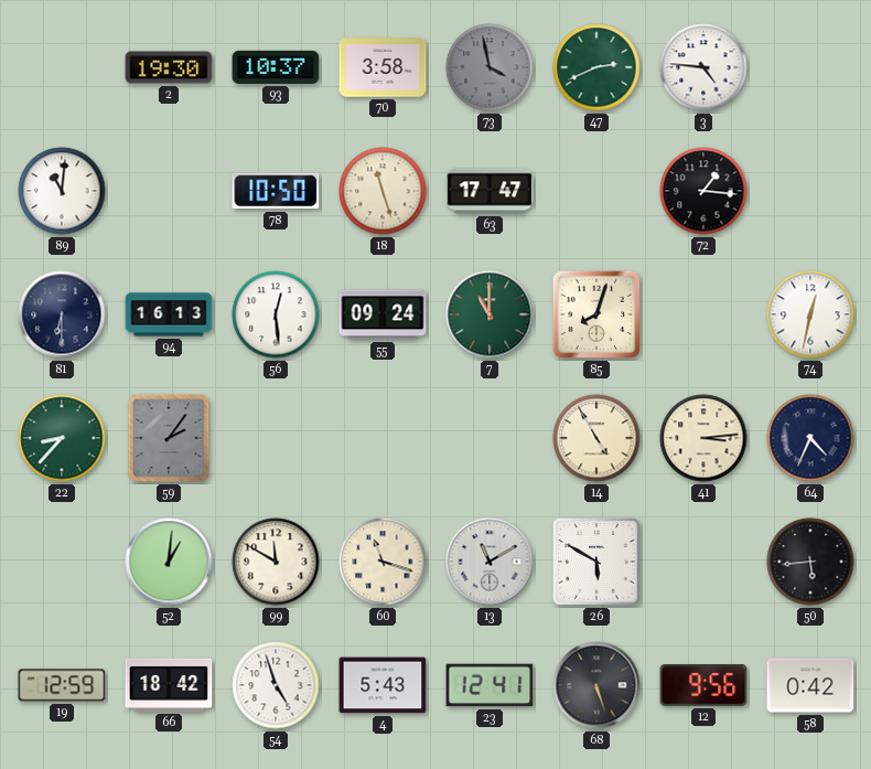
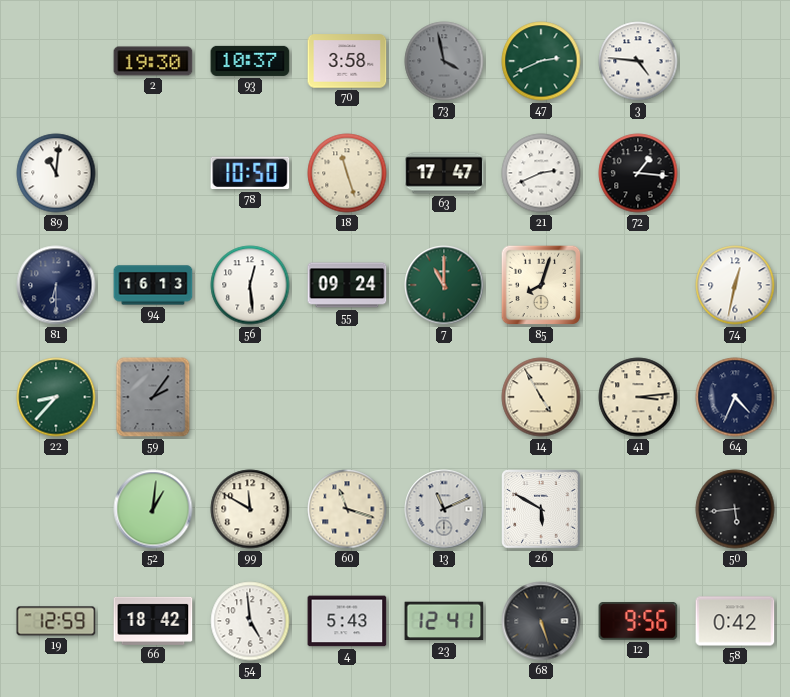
21: none -> 2:41
13: 11:10 -> 11:11
54: 4:57 -> 4:59
